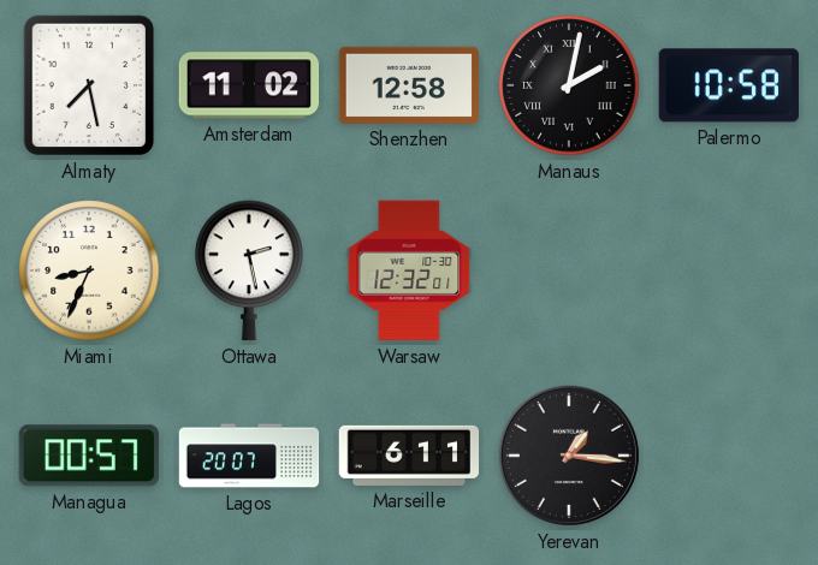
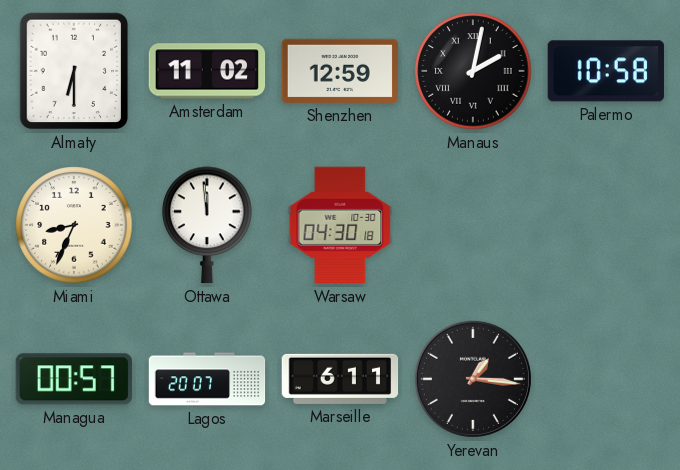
Almaty: 7:28 -> 6:30
Shenzhen: 12:58 -> 12:59
Ottawa: 2:28 -> 11:59
Warsaw: 12:32 -> 04:30
